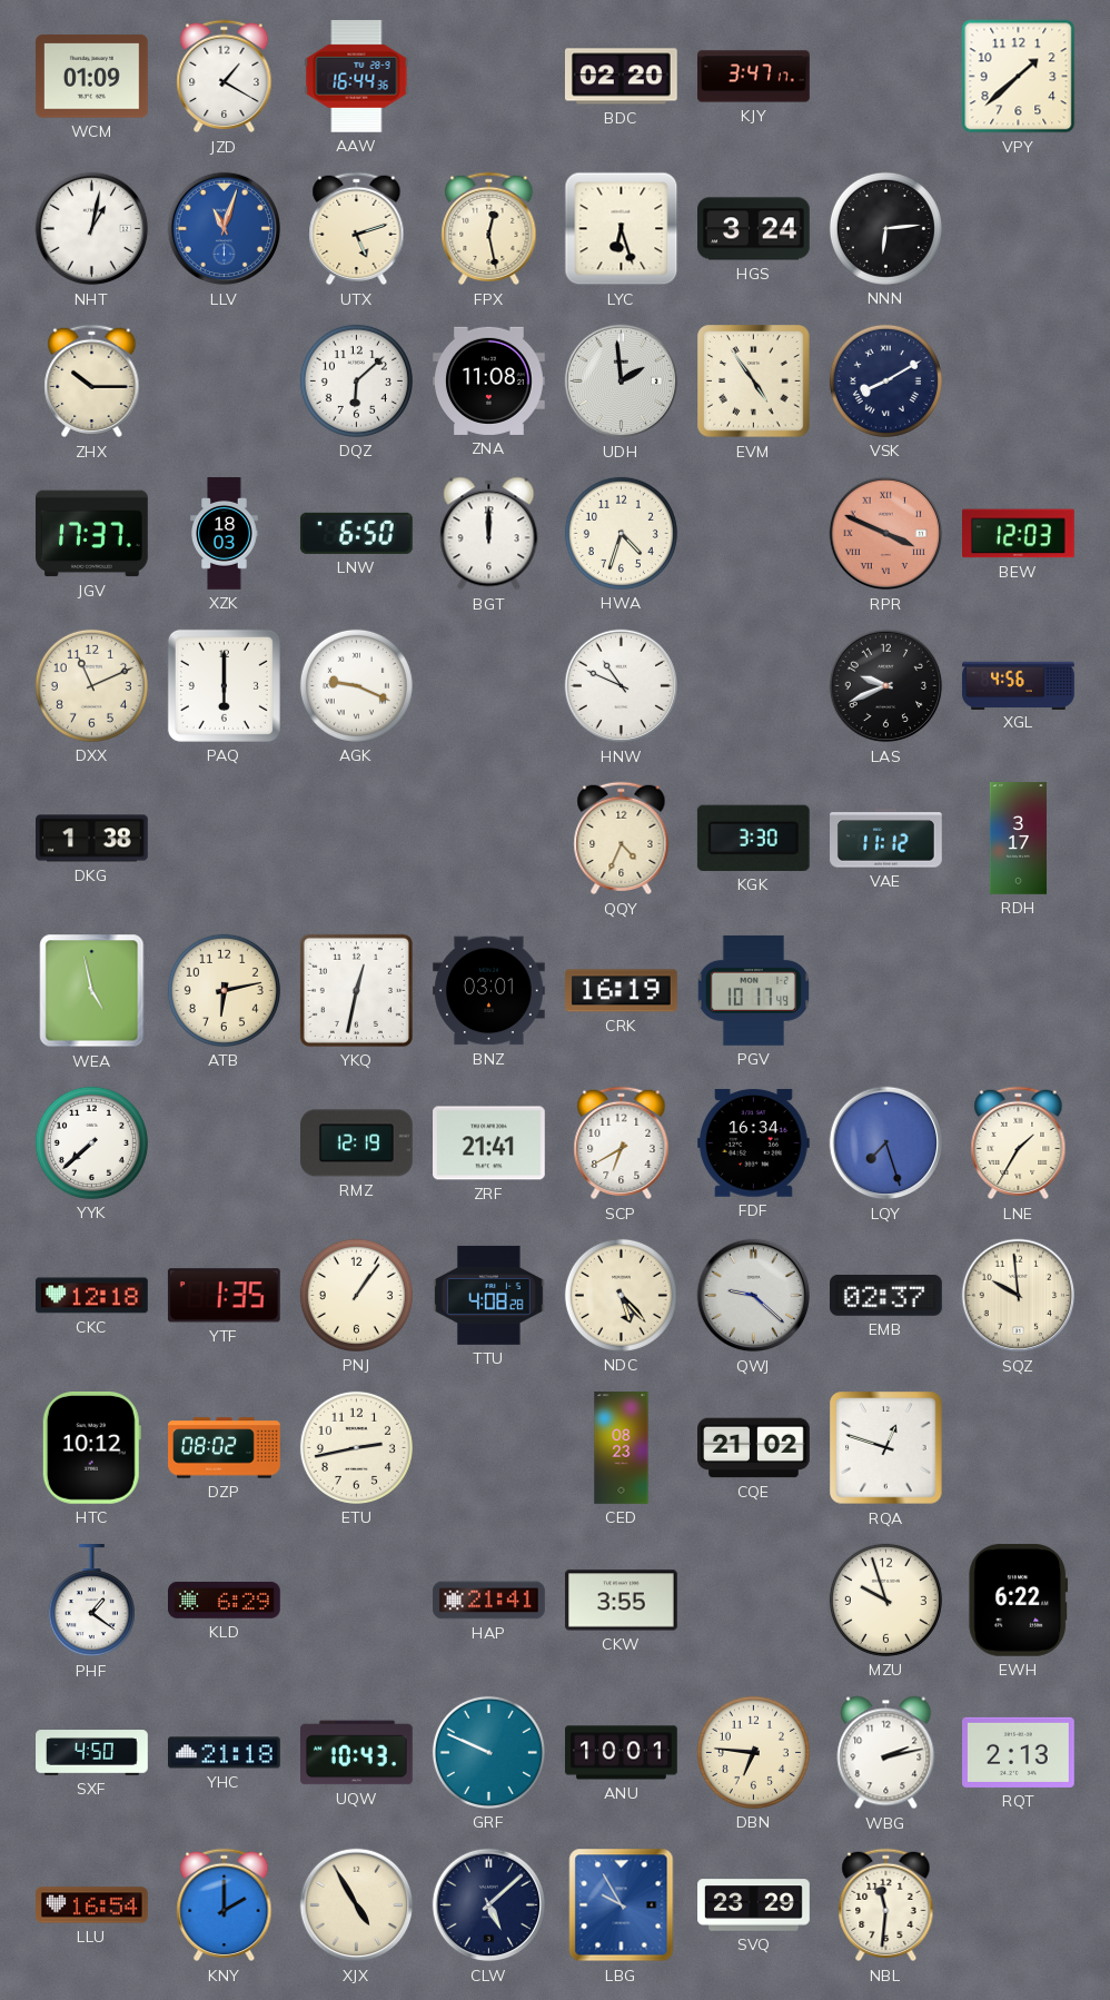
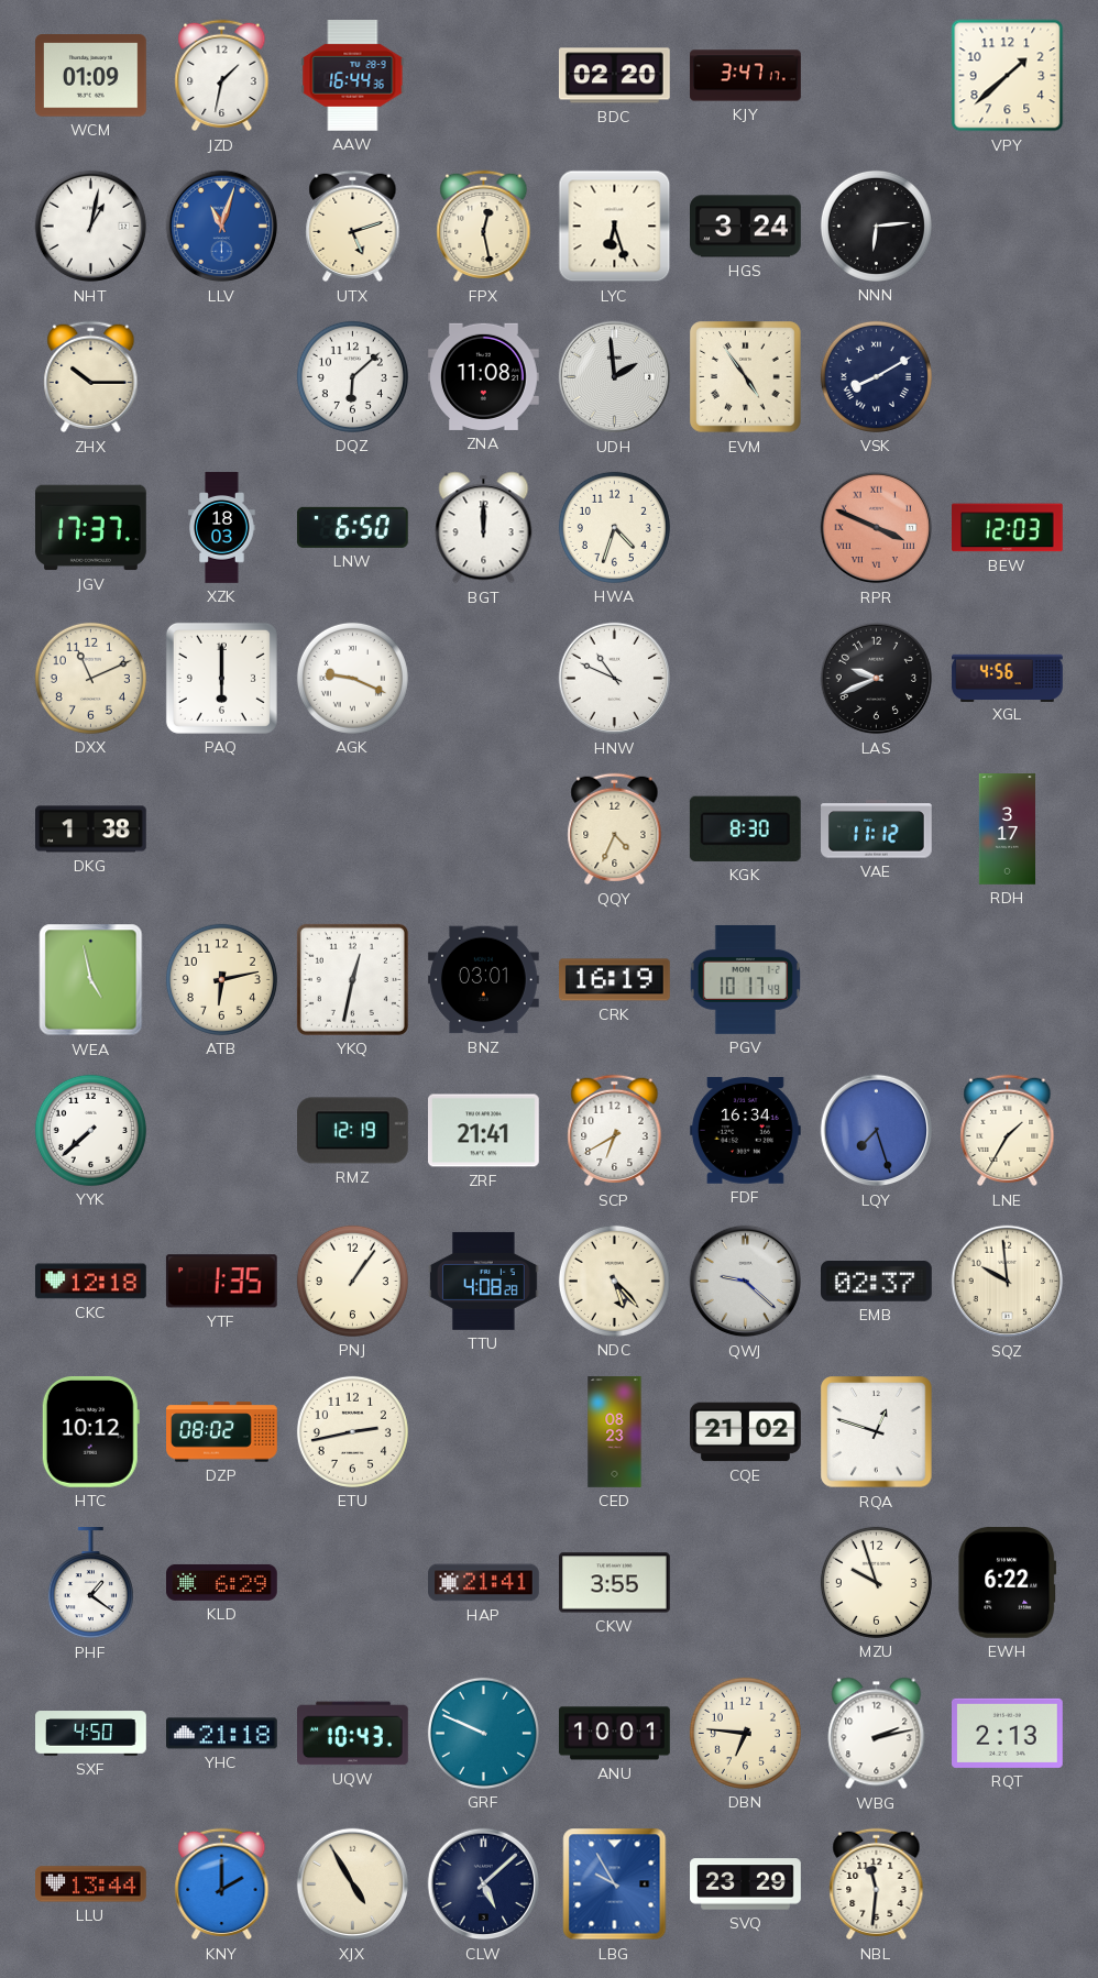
JZD: 1:20 -> 1:32
KGK: 3:30 -> 8:30
LLU: 16:54 -> 13:44
